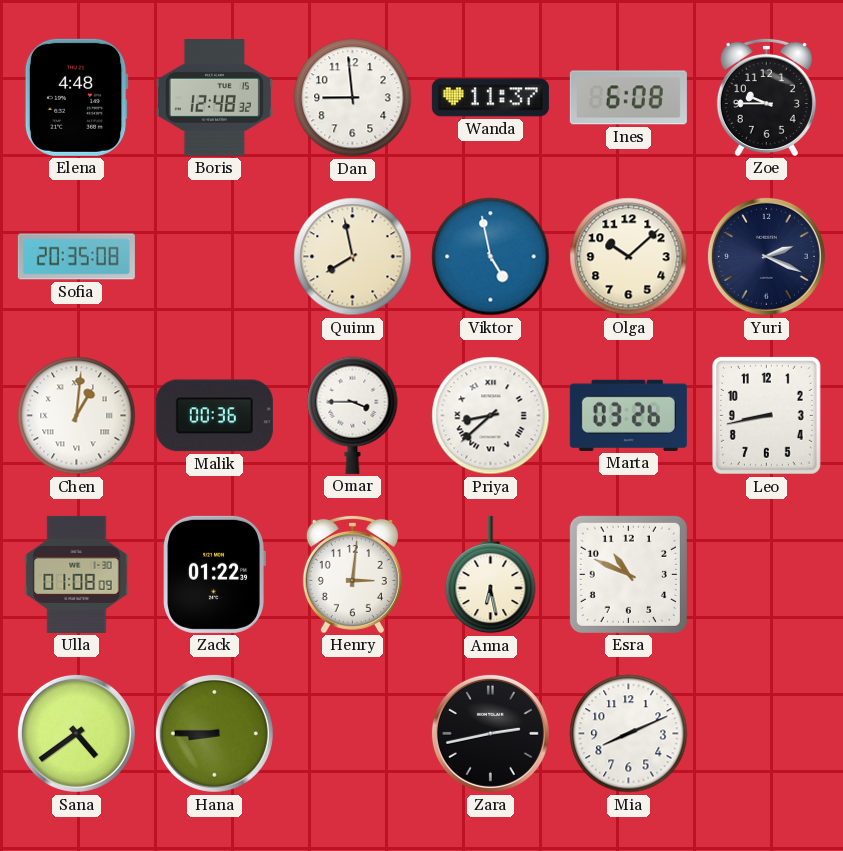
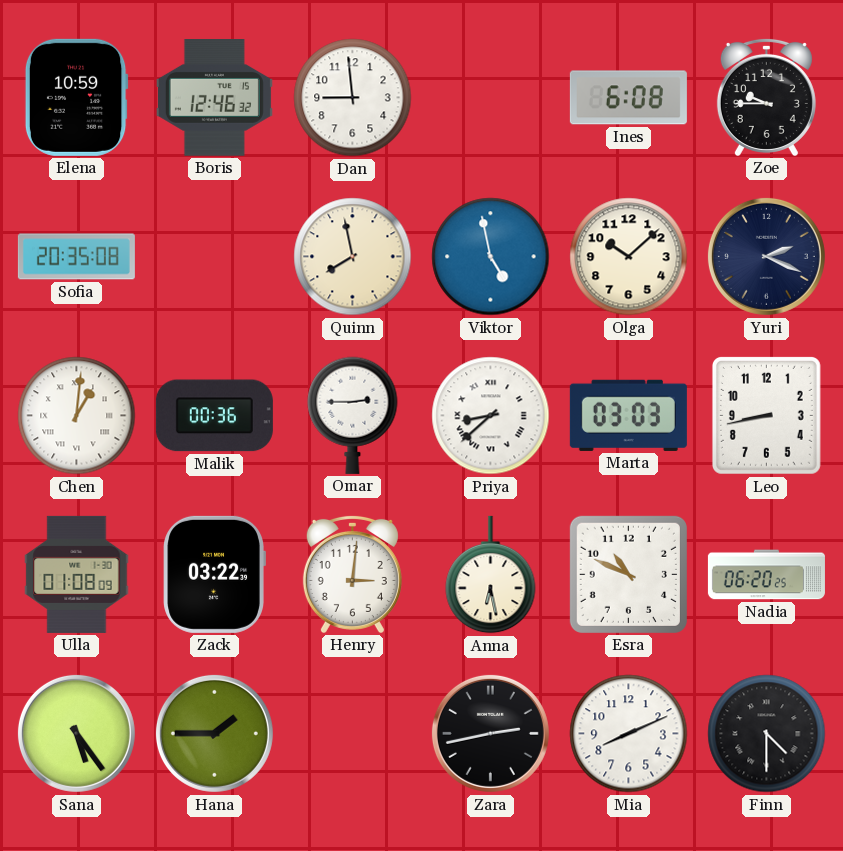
Elena: 4:48 -> 10:59
Boris: 12:48 -> 12:46
Wanda: 11:37 -> none
Omar: 3:45 -> 2:45
Marta: 03:26 -> 03:03
Zack: 01:22 -> 03:22
Nadia: none -> 06:20
Sana: 4:39 -> 5:24
Hana: 8:45 -> 1:45
Finn: none -> 4:30
